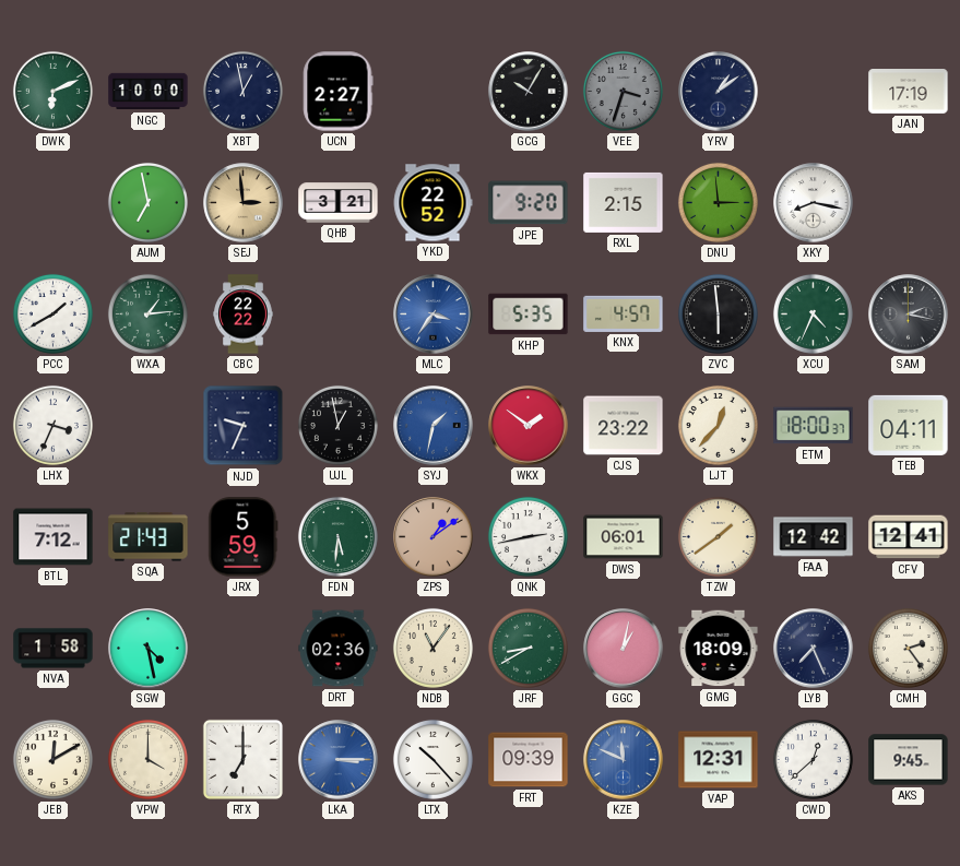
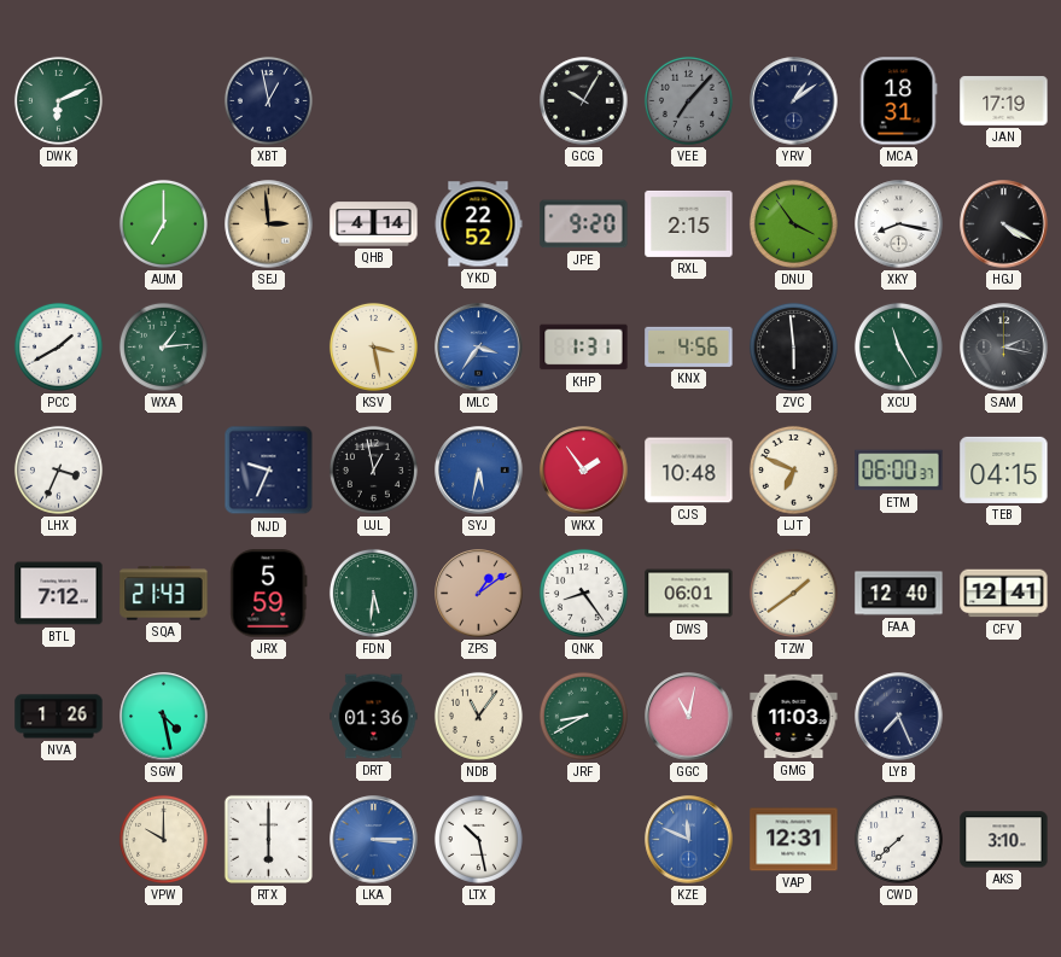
NGC: 10:00 -> none
UCN: 2:27 -> none
VEE: 3:33 -> 7:07
MCA: none -> 18:31
AUM: 6:58 -> 7:00
QHB: 3:21 -> 4:14
DNU: 2:59 -> 3:54
HGJ: none -> 4:20
CBC: 22:22 -> none
KSV: none -> 3:28
KHP: 5:35 -> 1:31
KNX: 4:57 -> 4:56
XCU: 4:34 -> 11:25
SYJ: 1:32 -> 5:32
WKX: 1:51 -> 1:54
CJS: 23:22 -> 10:48
LJT: 12:37 -> 6:49
ETM: 18:00 -> 06:00
TEB: 04:11 -> 04:15
QNK: 2:43 -> 8:24
FAA: 12:42 -> 12:40
NVA: 1:58 -> 1:26
DRT: 02:36 -> 01:36
GGC: 1:02 -> 11:02
GMG: 18:09 -> 11:03
CMH: 2:24 -> none
JEB: 12:10 -> none
VPW: 4:00 -> 10:00
RTX: 7:00 -> 6:00
LTX: 10:23 -> 10:28
FRT: 09:39 -> none
CWD: 12:38 -> 7:38
AKS: 9:45 -> 3:10
